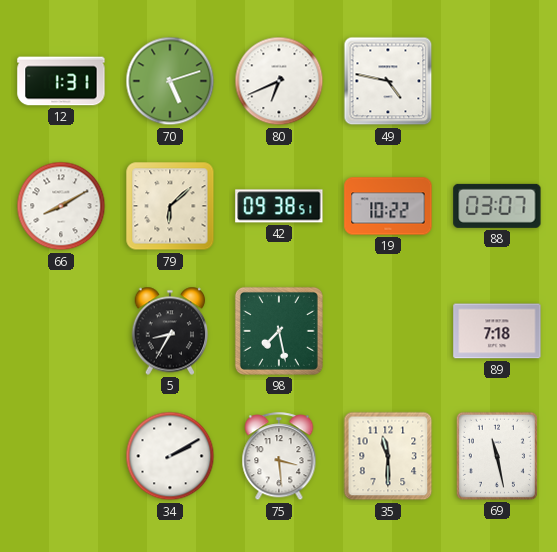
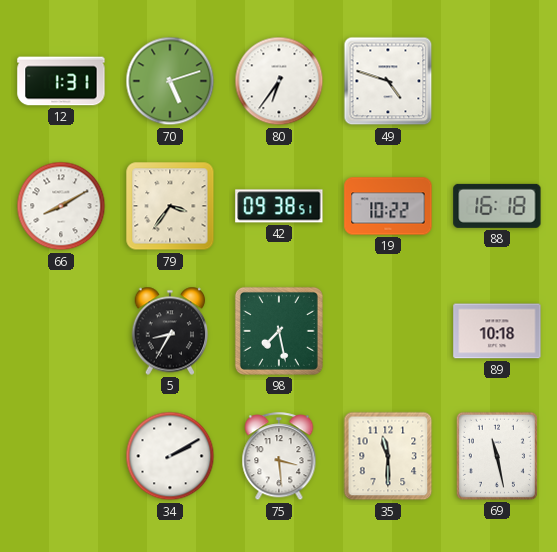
80: 6:41 -> 6:36
49: 4:47 -> 4:48
79: 6:08 -> 3:36
88: 03:07 -> 16:18
89: 7:18 -> 10:18
